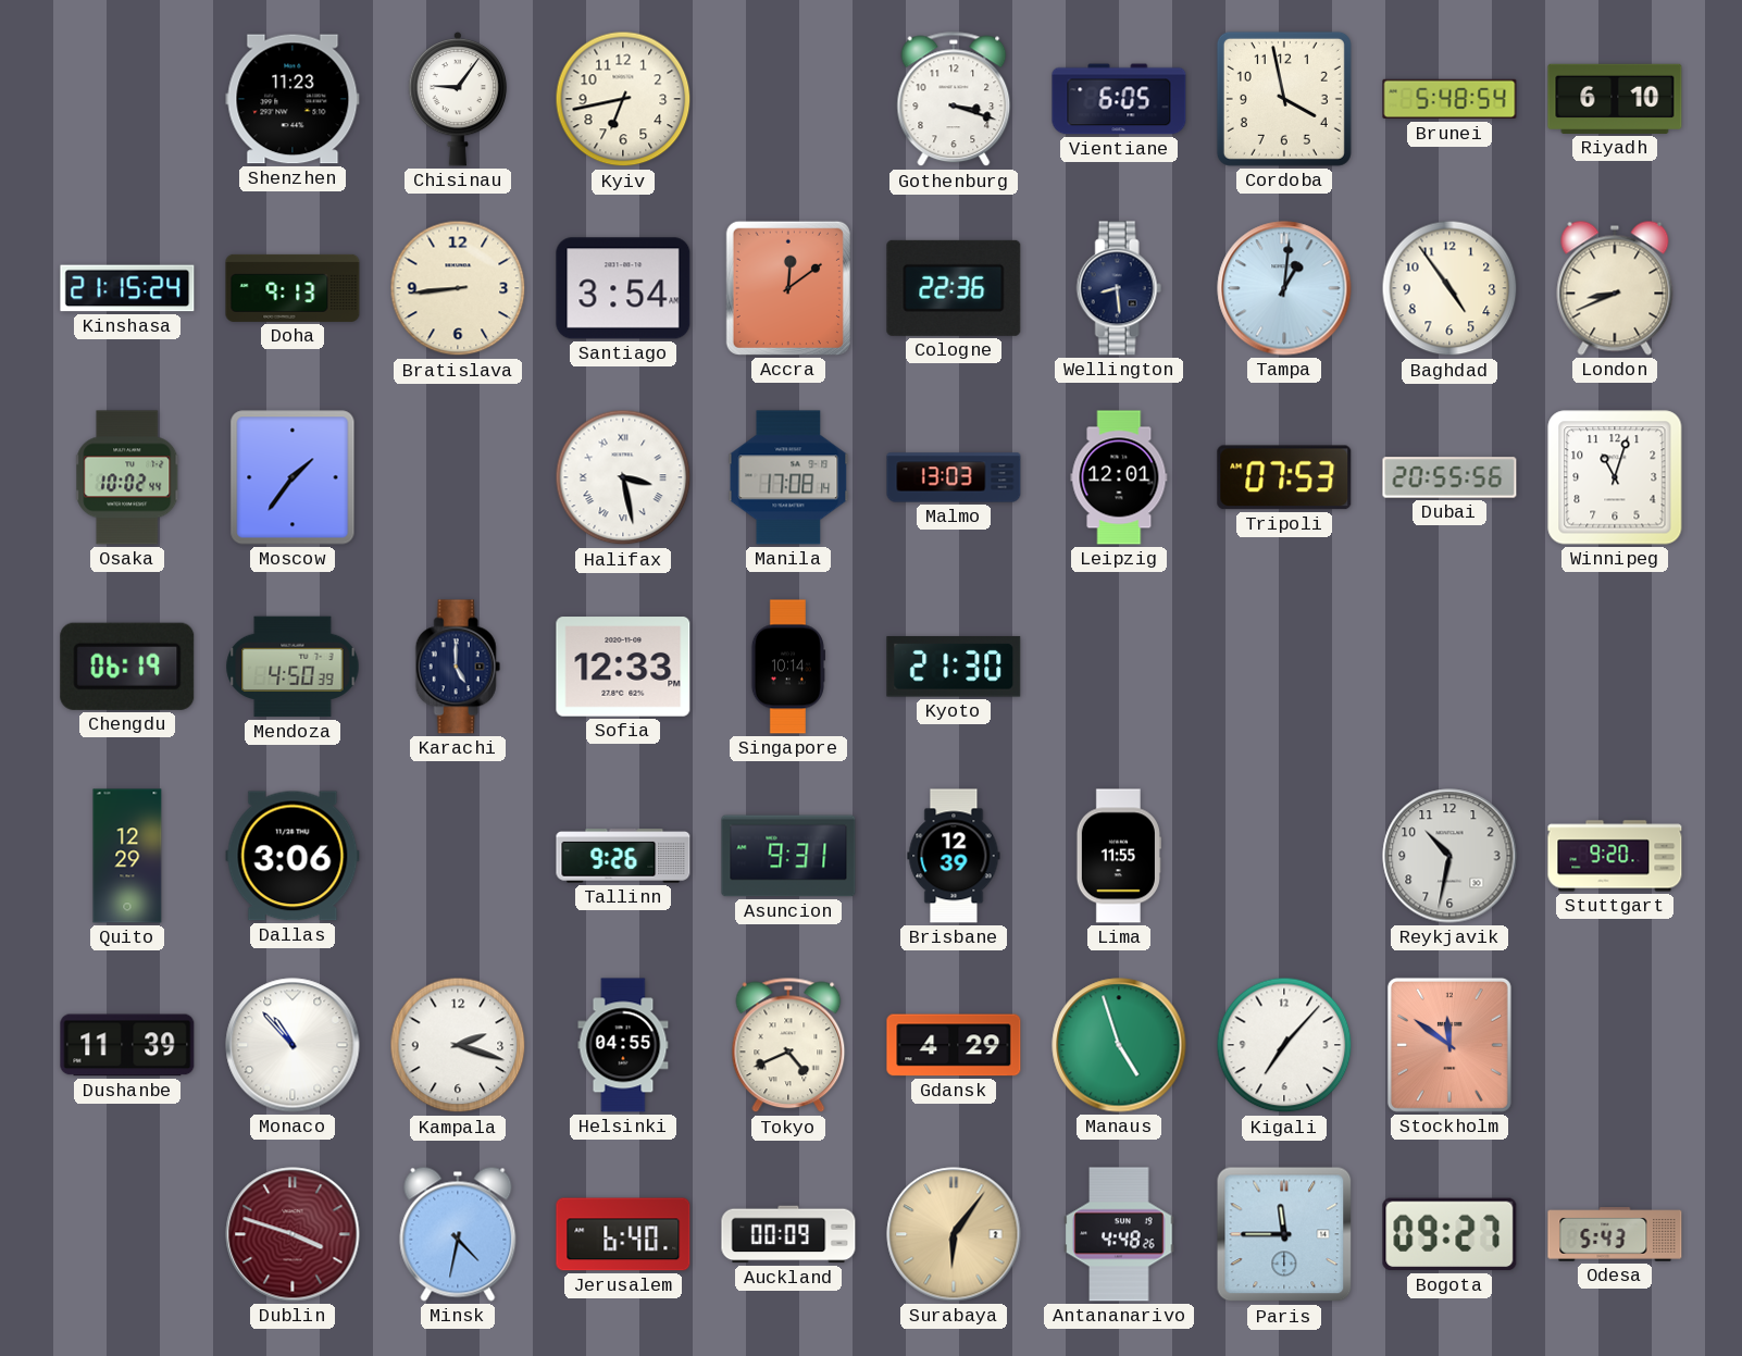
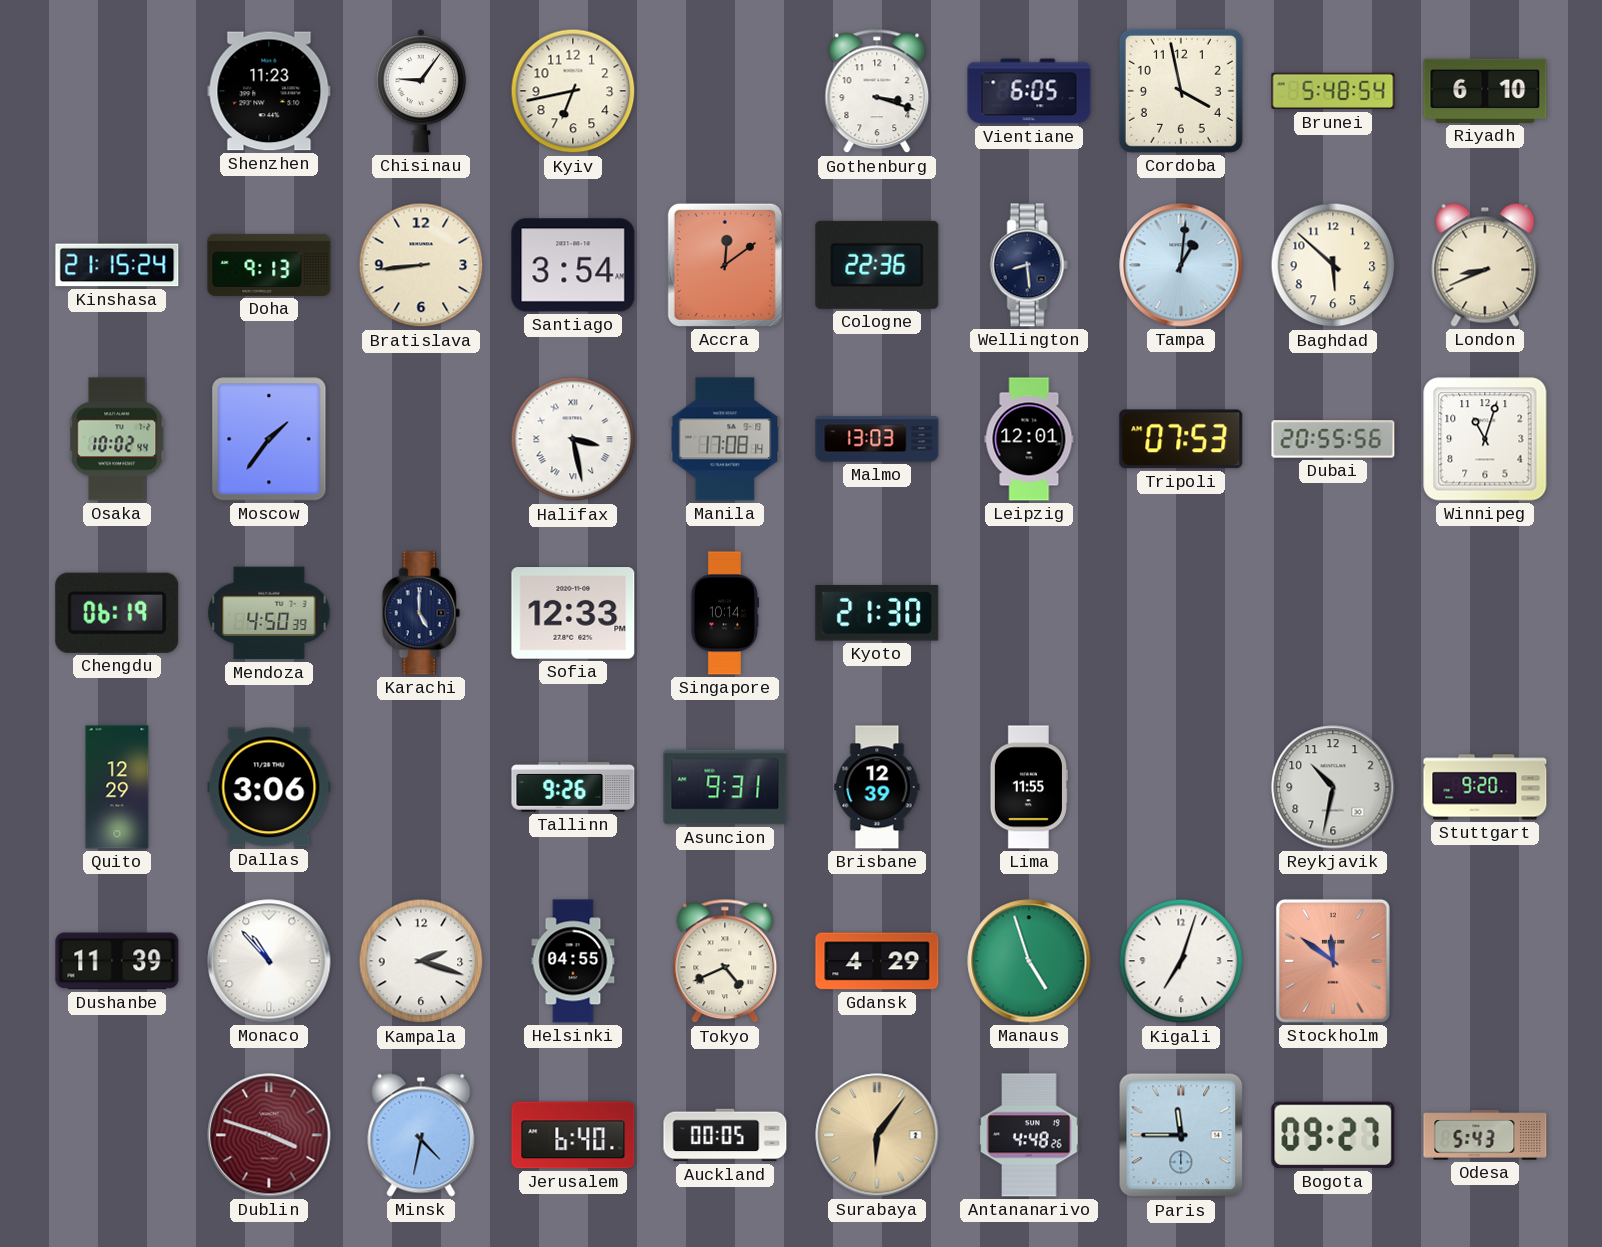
Baghdad: 4:54 -> 5:52
Kigali: 7:07 -> 7:03
Auckland: 00:09 -> 00:05
